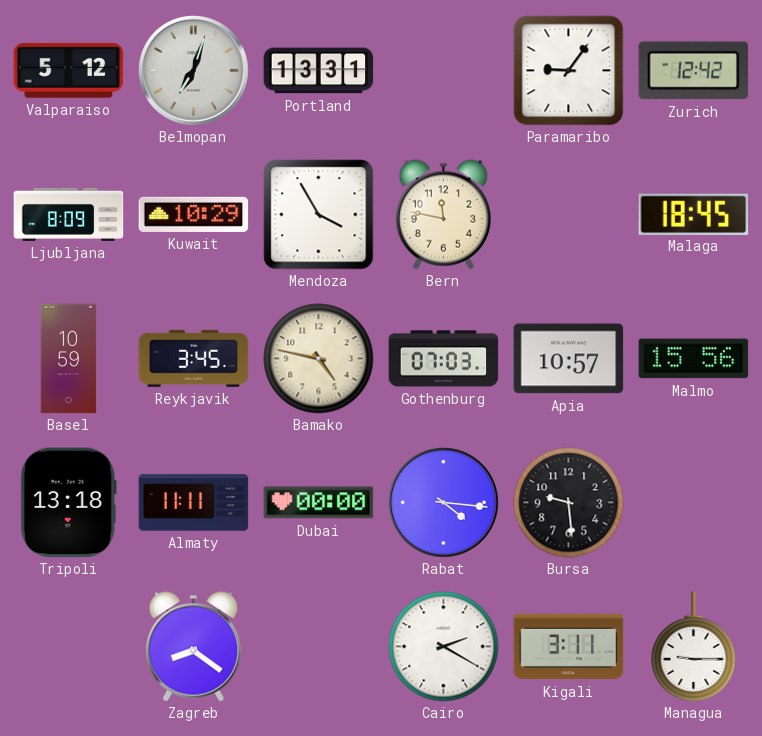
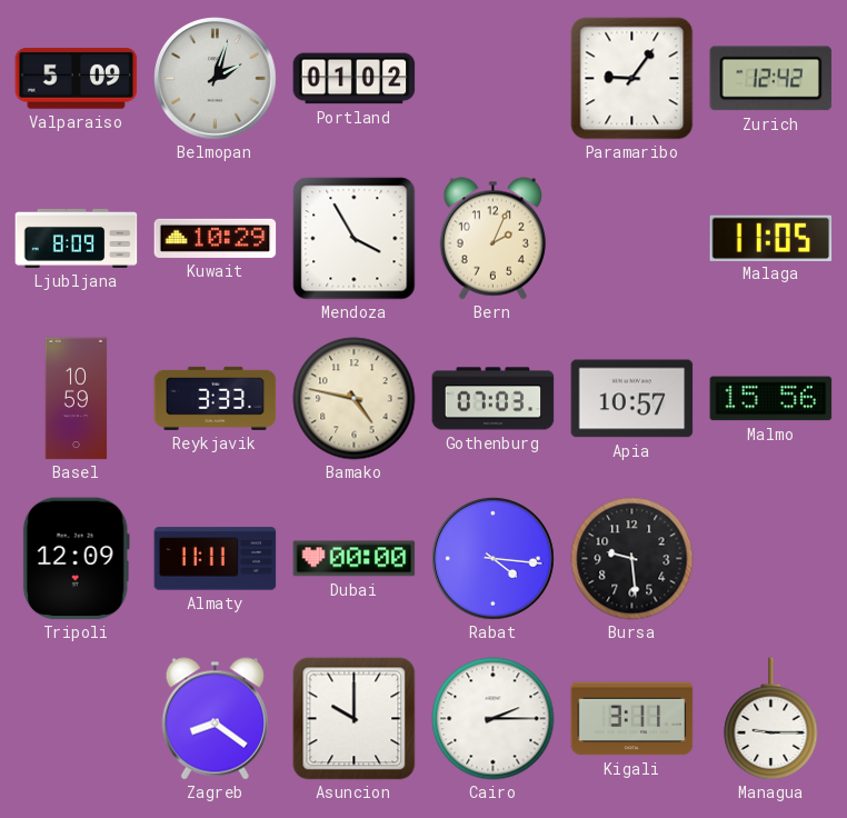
Valparaiso: 5:12 -> 5:09
Belmopan: 7:03 -> 2:03
Portland: 13:31 -> 01:02
Bern: 11:47 -> 2:04
Malaga: 18:45 -> 11:05
Reykjavik: 3:45 -> 3:33
Tripoli: 13:18 -> 12:09
Asuncion: none -> 10:00
Cairo: 2:20 -> 2:15
